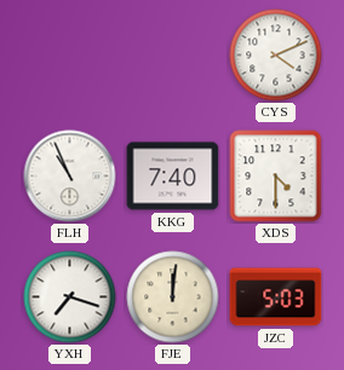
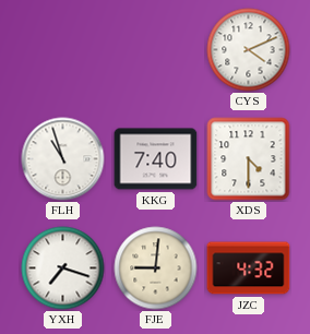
FLH: 10:56 -> 10:57
FJE: 12:01 -> 9:01
JZC: 5:03 -> 4:32
